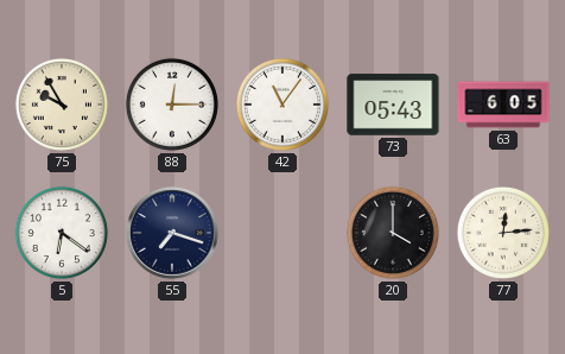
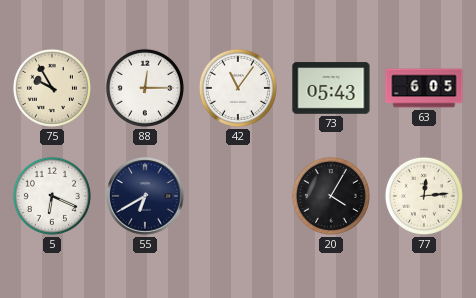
5: 6:21 -> 6:19
55: 7:18 -> 6:40
20: 4:00 -> 4:05
